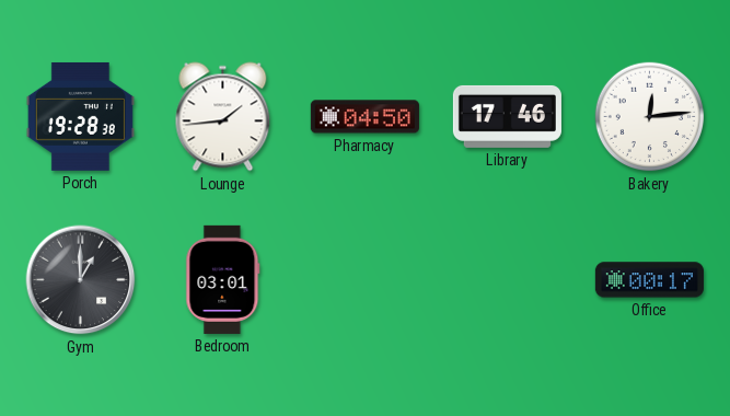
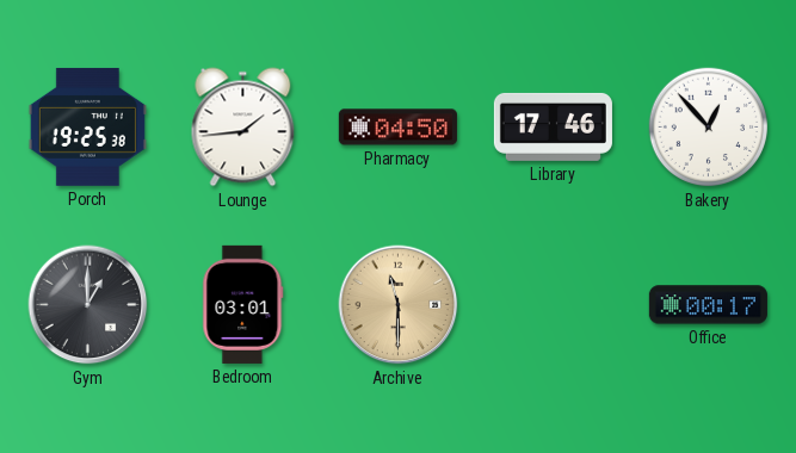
Porch: 19:28 -> 19:25
Bakery: 12:14 -> 12:53
Archive: none -> 11:30
